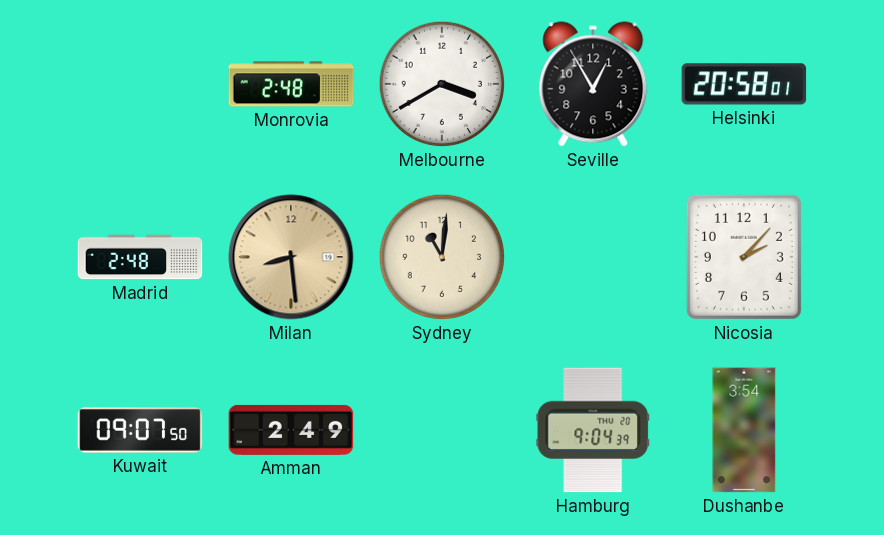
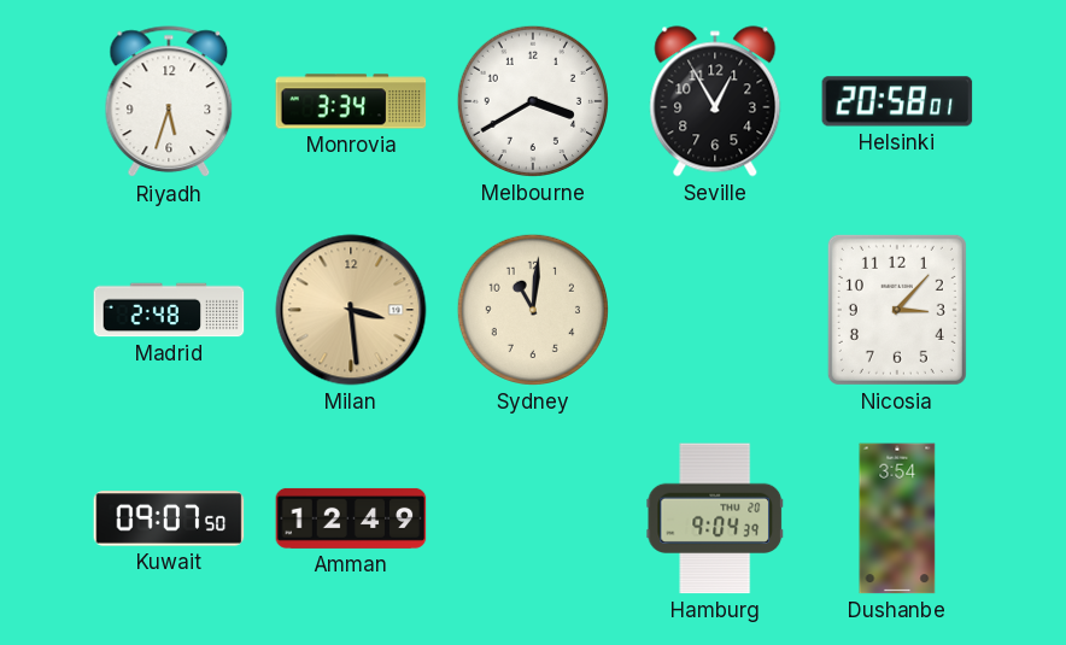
Riyadh: none -> 5:33
Monrovia: 2:48 -> 3:34
Milan: 8:29 -> 3:29
Nicosia: 2:07 -> 3:07
Amman: 2:49 -> 12:49
